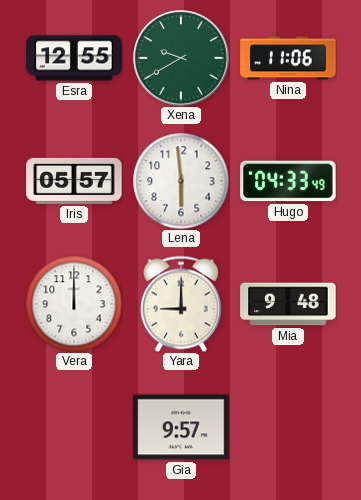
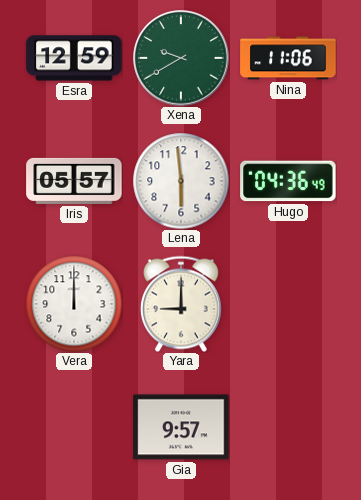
Esra: 12:55 -> 12:59
Hugo: 04:33 -> 04:36
Mia: 9:48 -> none
